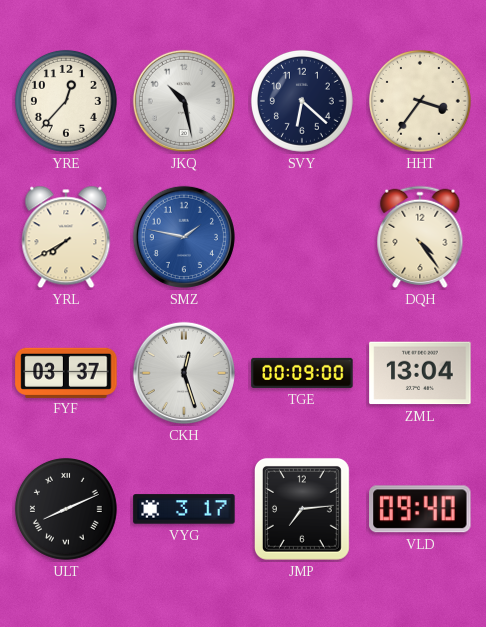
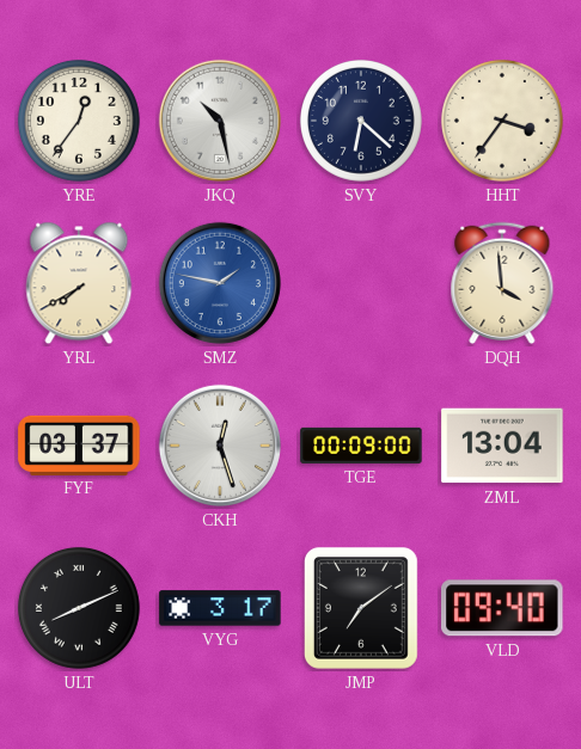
YRE: 12:37 -> 12:36
DQH: 4:24 -> 3:59
JMP: 7:14 -> 7:09
